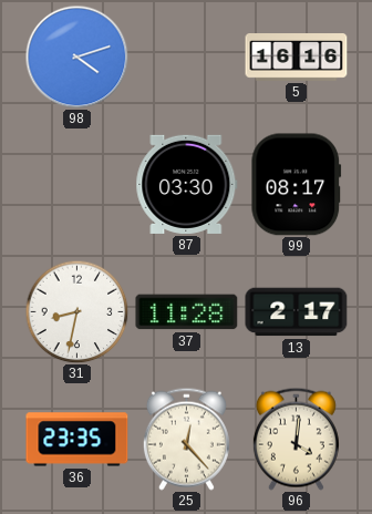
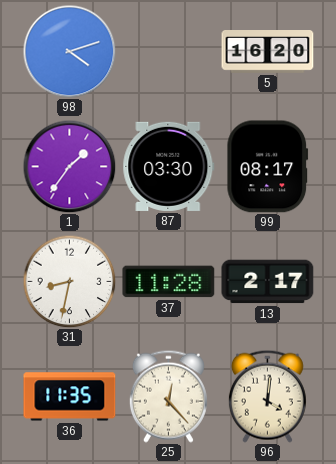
5: 16:16 -> 16:20
1: none -> 1:36
36: 23:35 -> 11:35
